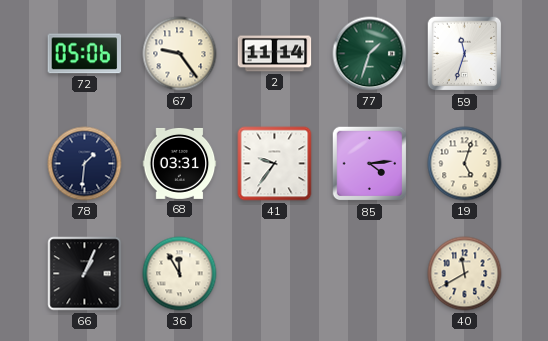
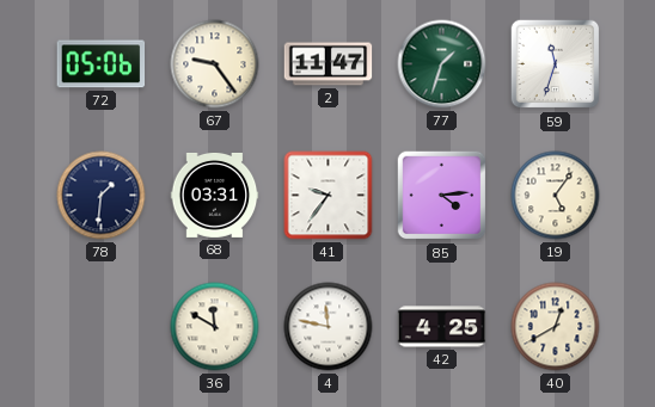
2: 11:14 -> 11:47
19: 5:03 -> 5:06
66: 1:04 -> none
36: 11:55 -> 11:50
4: none -> 11:47
42: none -> 4:25
40: 11:40 -> 12:40
